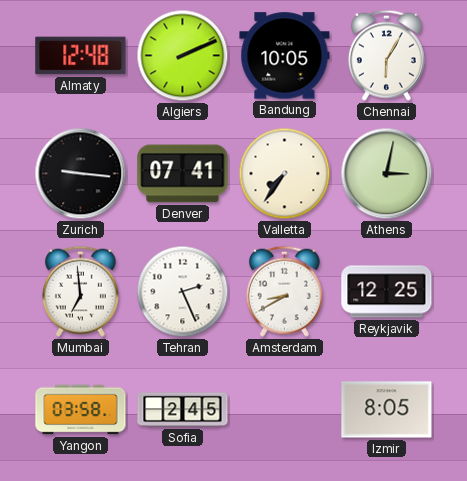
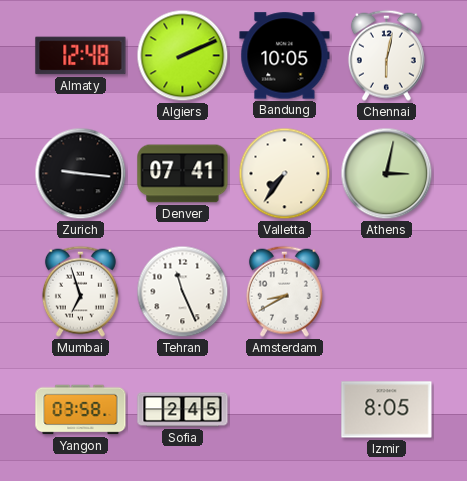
Chennai: 6:05 -> 6:02
Mumbai: 6:59 -> 6:57
Tehran: 2:26 -> 11:26
Reykjavik: 12:25 -> none
